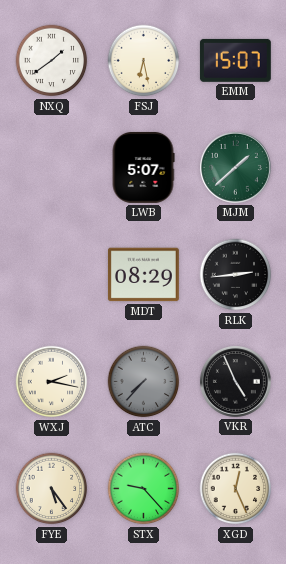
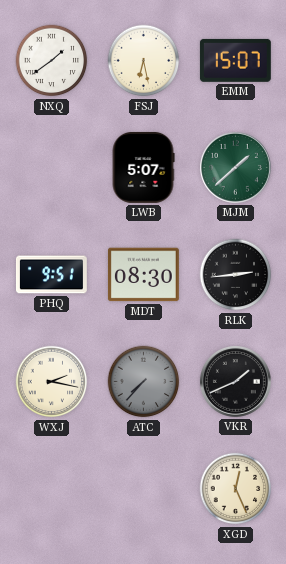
PHQ: none -> 9:51
MDT: 08:29 -> 08:30
VKR: 4:56 -> 1:41
FYE: 5:24 -> none
STX: 9:23 -> none
